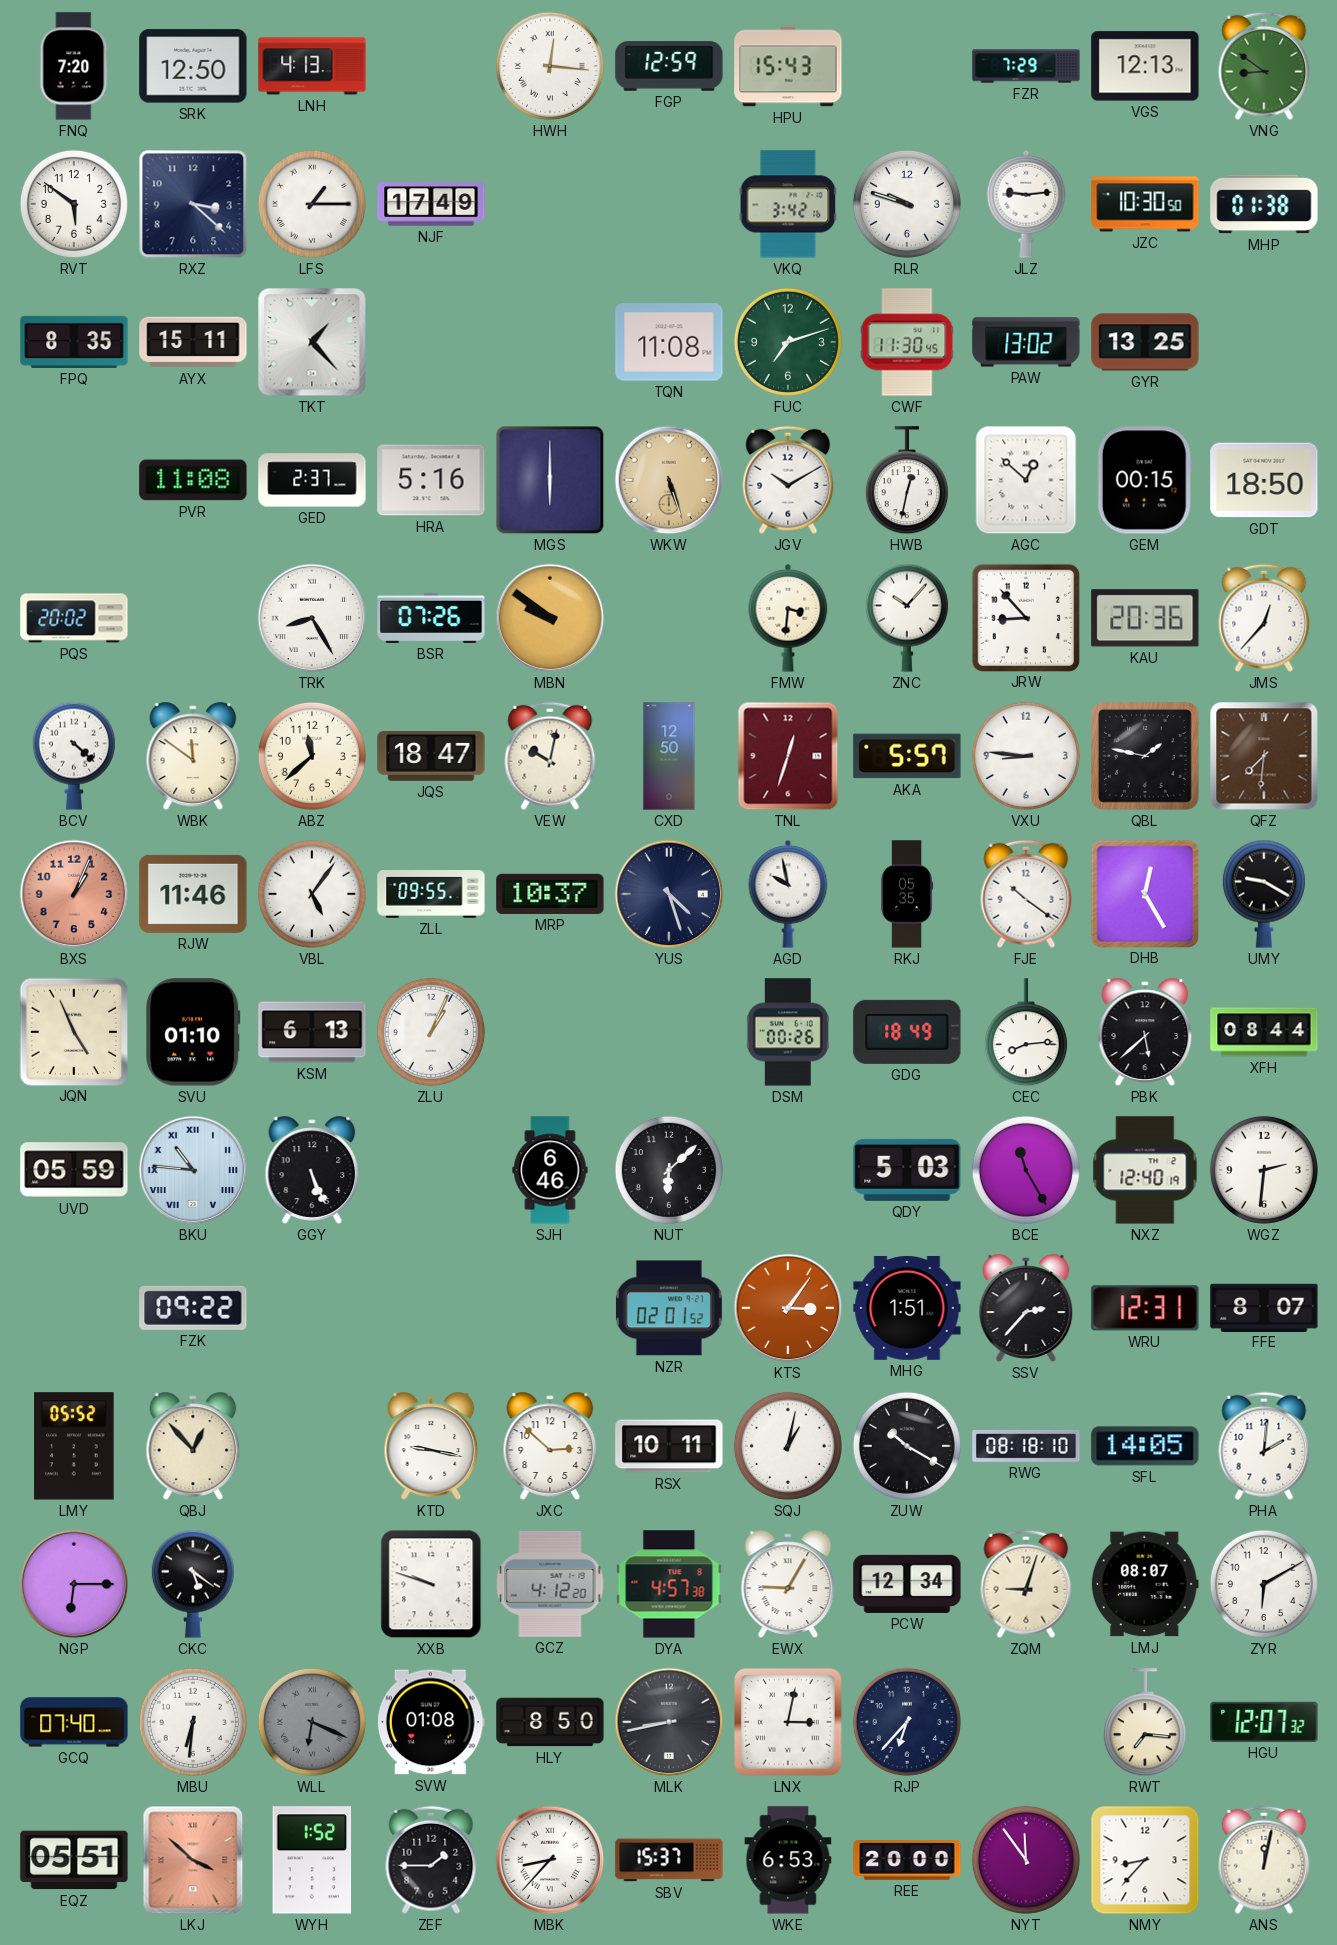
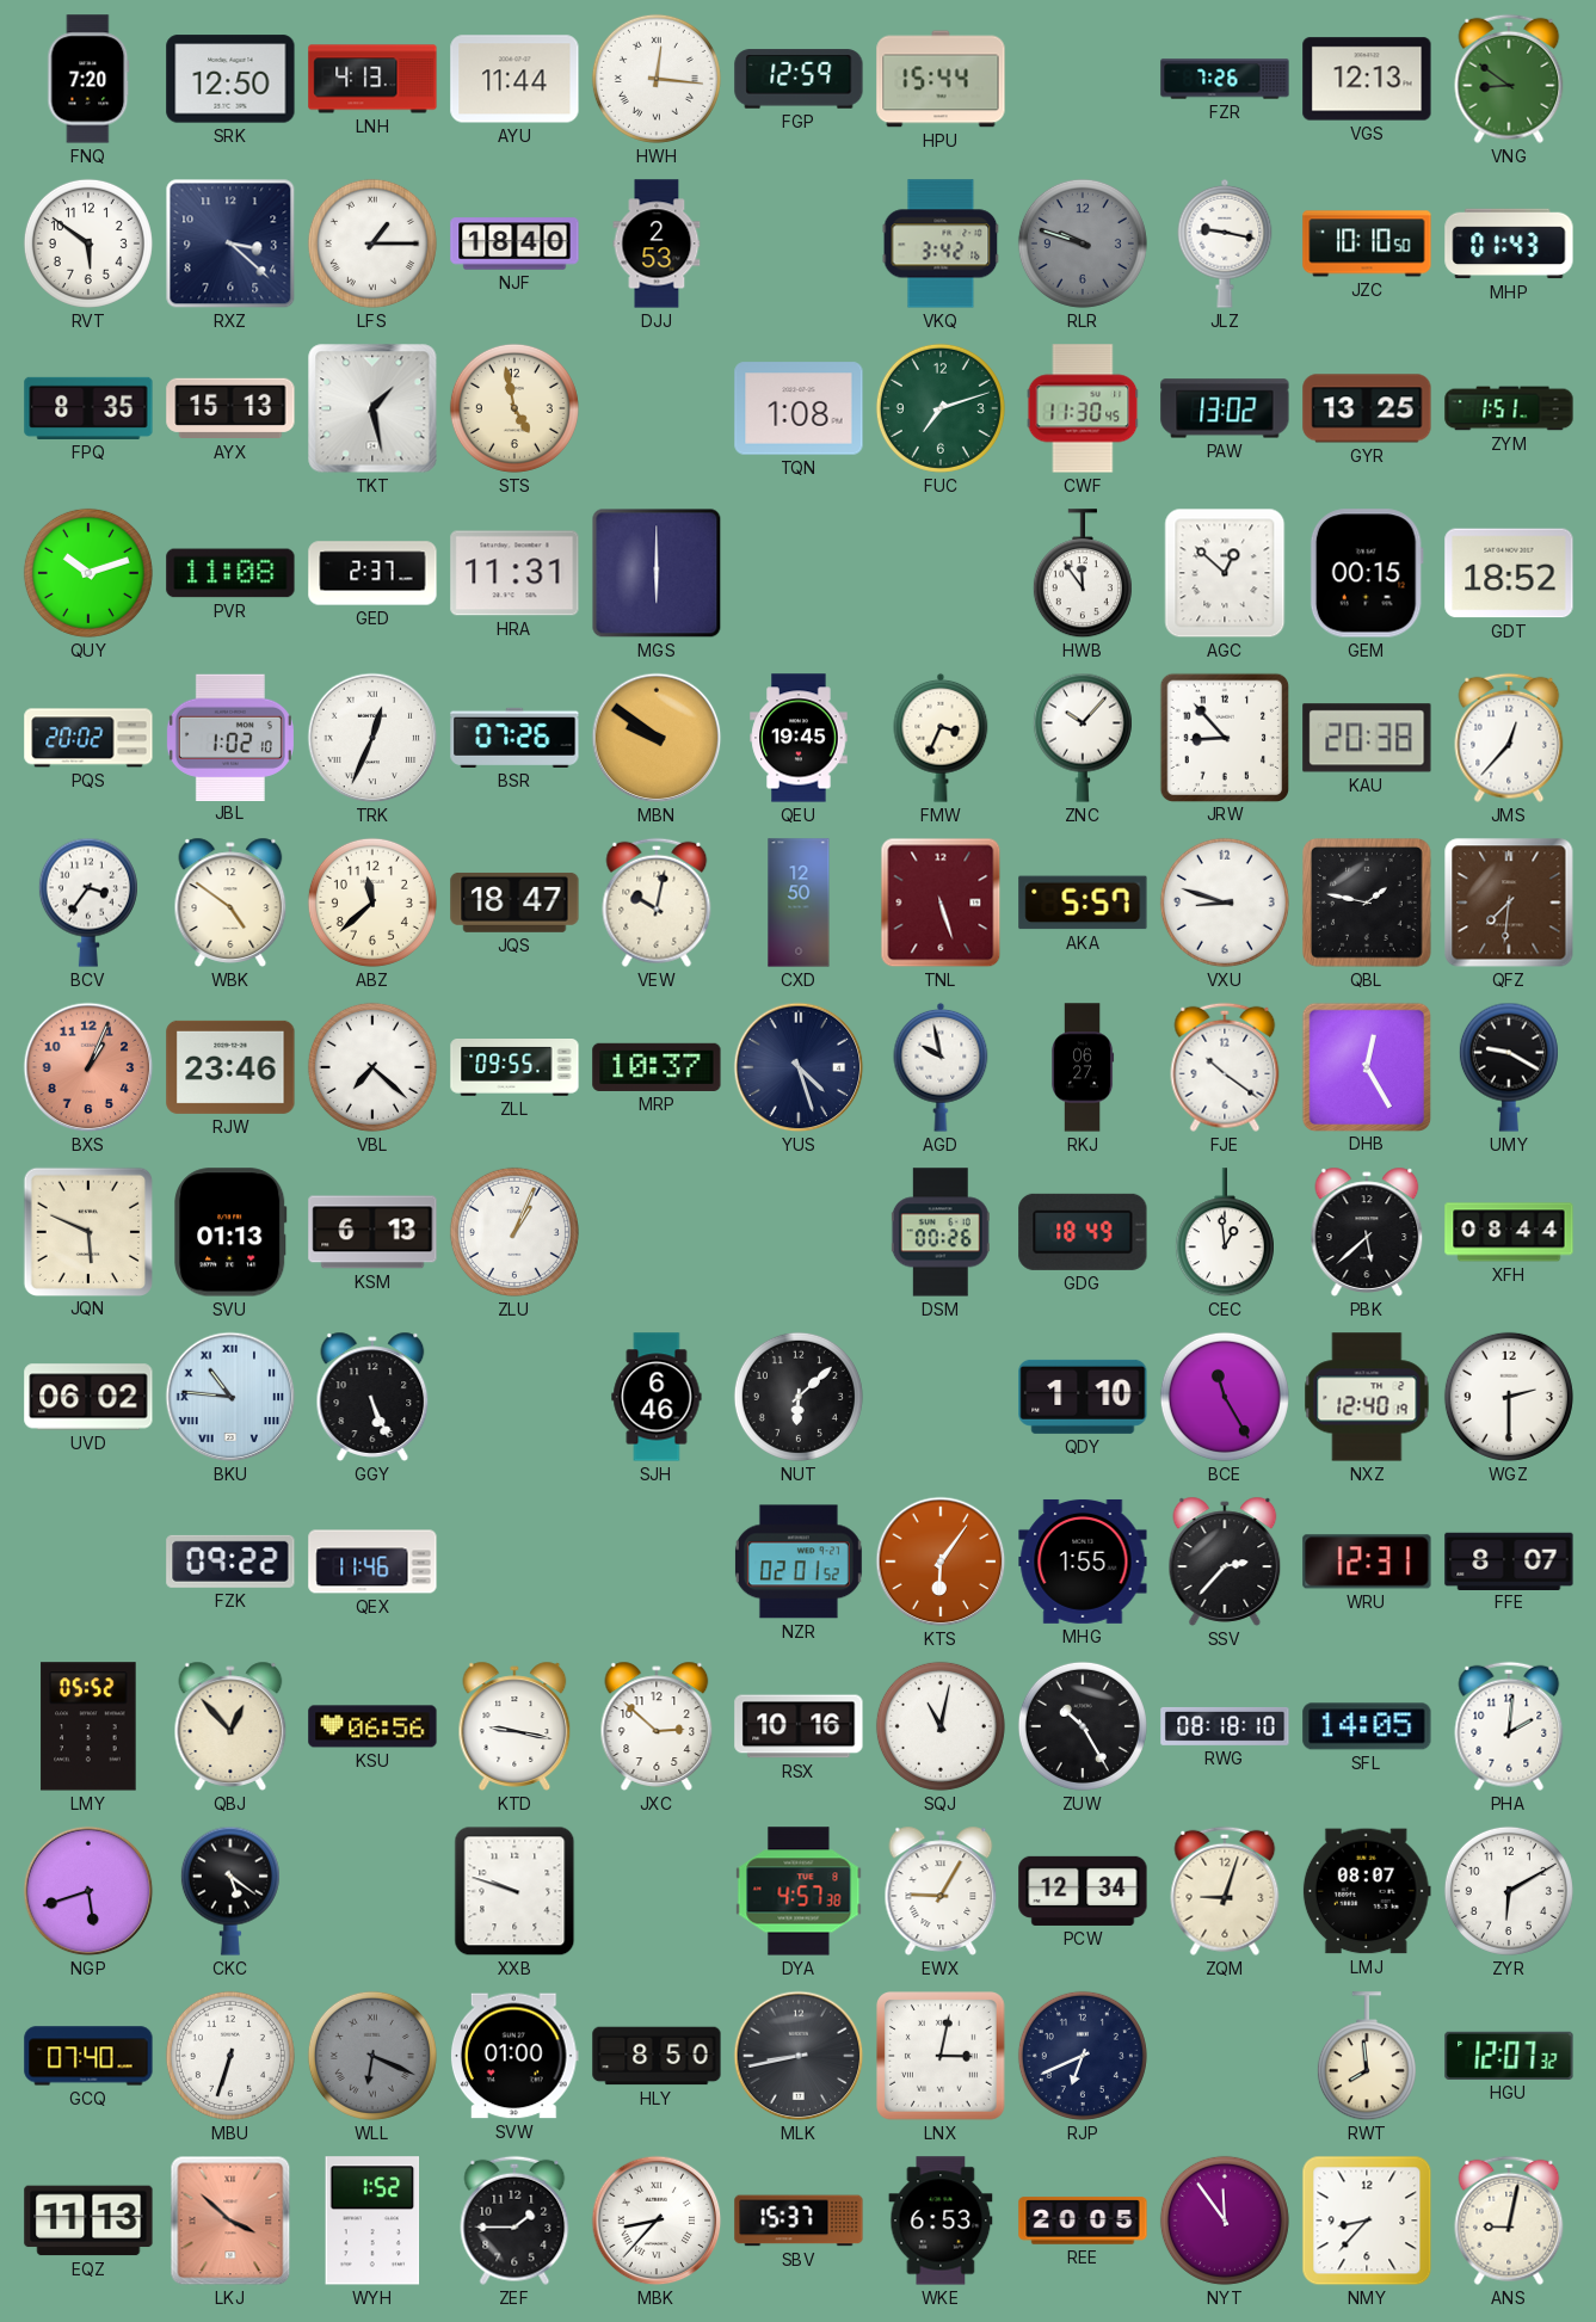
AYU: none -> 11:44
HPU: 15:43 -> 15:44
FZR: 7:29 -> 7:26
NJF: 17:49 -> 18:40
DJJ: none -> 2:53
RLR dial: white -> grey
JLZ: 9:14 -> 9:17
JZC: 10:30 -> 10:10
MHP: 01:38 -> 01:43
AYX: 15:11 -> 15:13
TKT: 1:23 -> 1:28
STS: none -> 4:58
TQN: 11:08 -> 1:08
ZYM: none -> 1:51
QUY: none -> 10:12
HRA: 5:16 -> 11:31
WKW: 5:27 -> none
JGV: 10:10 -> none
HWB: 12:32 -> 11:54
GDT: 18:50 -> 18:52
JBL: none -> 1:02
TRK: 8:25 -> 12:34
QEU: none -> 19:45
FMW: 3:31 -> 3:34
KAU: 20:36 -> 20:38
BCV: 4:22 -> 3:36
WBK: 11:51 -> 4:51
TNL: 12:33 -> 5:27
VXU: 8:46 -> 8:48
RJW: 11:46 -> 23:46
VBL: 5:06 -> 7:22
RKJ: 05:35 -> 06:27
JQN: 4:56 -> 5:49
SVU: 01:10 -> 01:13
CEC: 8:14 -> 12:59
UVD: 05:59 -> 06:02
QDY: 5:03 -> 1:10
WGZ: 2:31 -> 2:30
QEX: none -> 11:46
KTS: 3:06 -> 6:06
MHG: 1:51 -> 1:55
KSU: none -> 06:56
RSX: 10:11 -> 10:16
SQJ: 1:02 -> 11:02
ZUW: 10:20 -> 10:25
NGP: 6:15 -> 5:42
GCZ: 4:12 -> none
MBU: 6:31 -> 6:33
SVW: 01:08 -> 01:00
RJP: 6:37 -> 6:41
RWT: 7:16 -> 7:59
EQZ: 05:51 -> 11:13
REE: 20:00 -> 20:05
ANS: 12:02 -> 9:02
